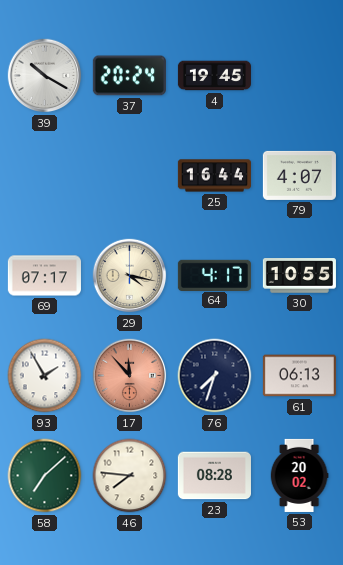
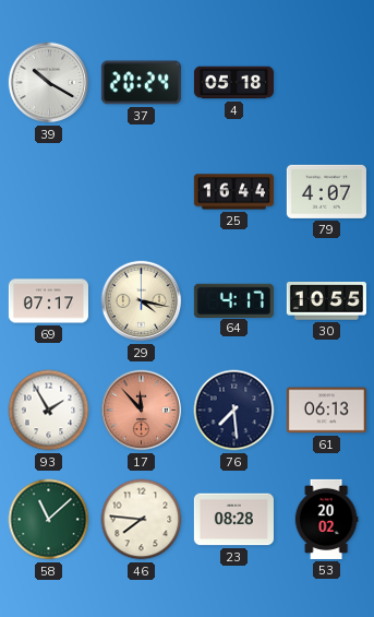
4: 19:45 -> 05:18
76: 7:33 -> 7:29
58: 7:08 -> 11:08
